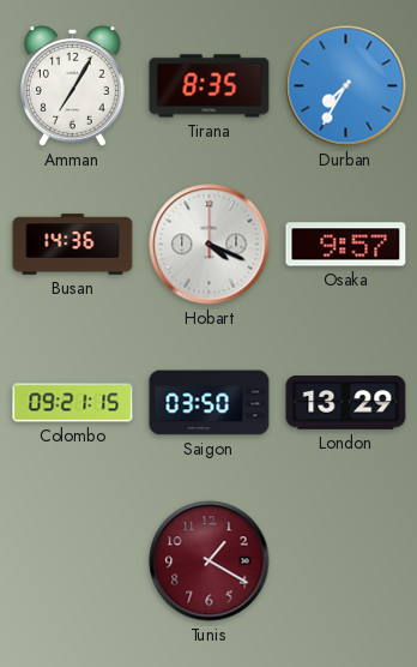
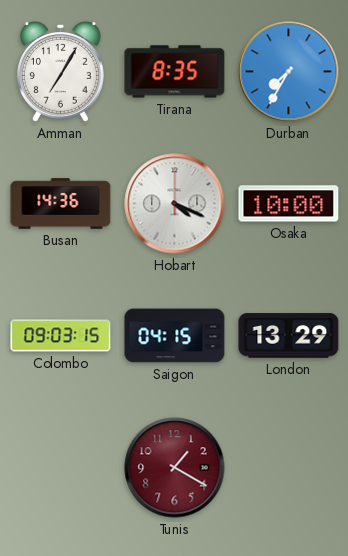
Osaka: 9:57 -> 10:00
Colombo: 09:21 -> 09:03
Saigon: 03:50 -> 04:15
